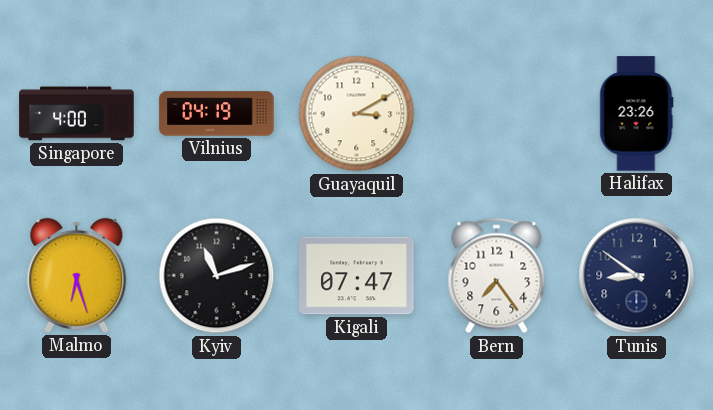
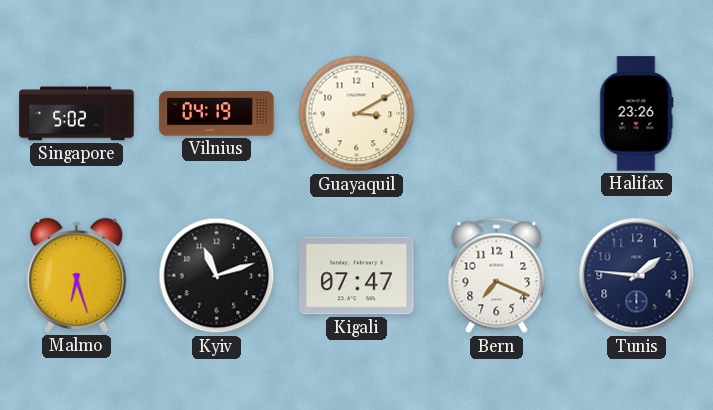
Singapore: 4:00 -> 5:02
Bern: 7:24 -> 7:19
Tunis: 8:51 -> 1:46
